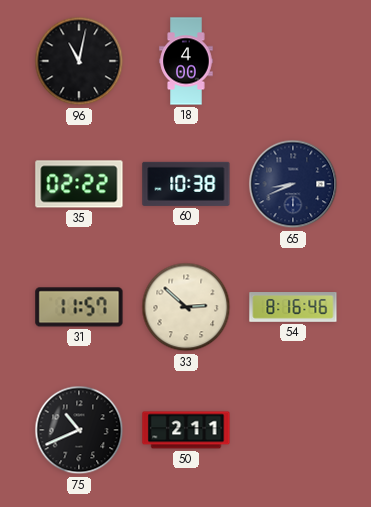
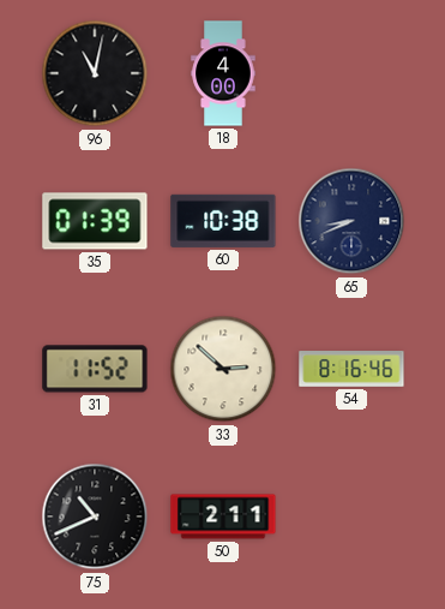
35: 02:22 -> 01:39
31: 11:57 -> 11:52
